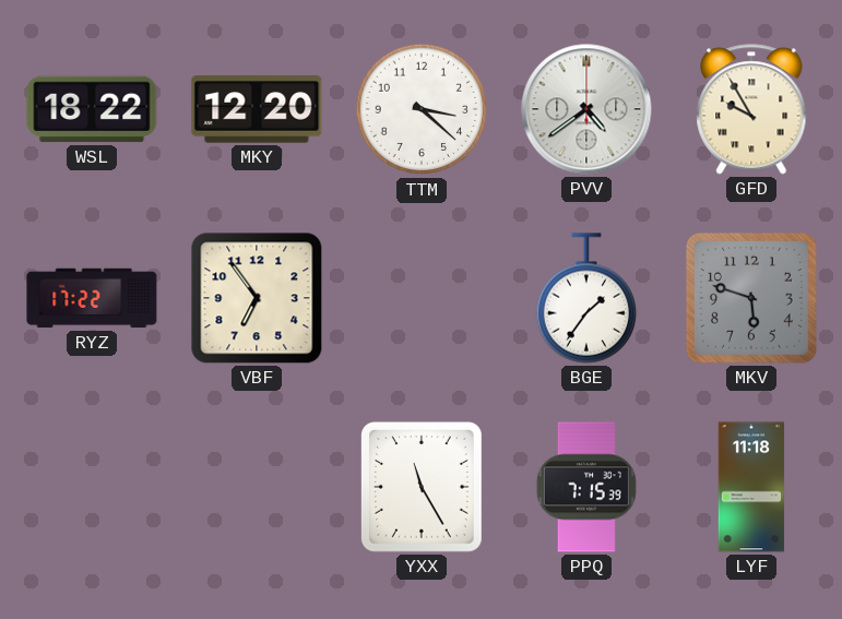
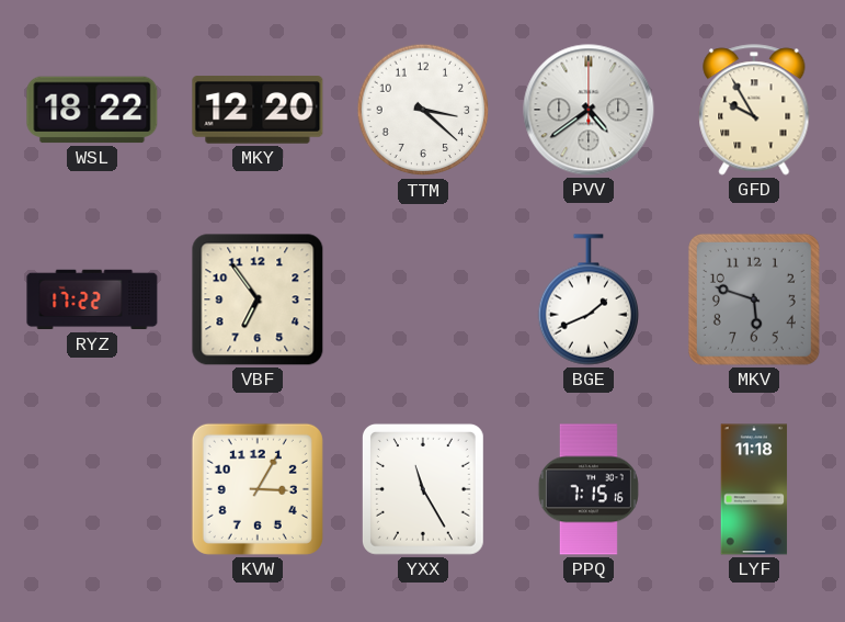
BGE: 1:36 -> 1:41
KVW: none -> 3:05
PPQ: 7:15:39 -> 7:15:16
